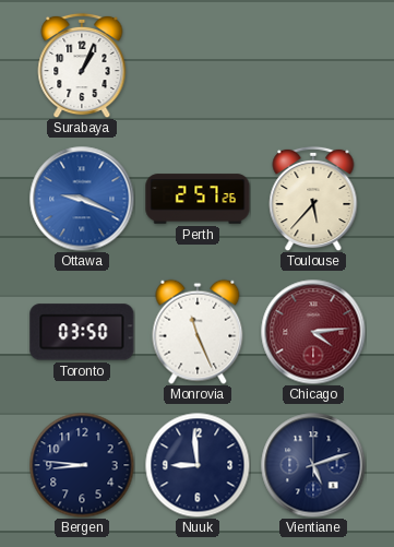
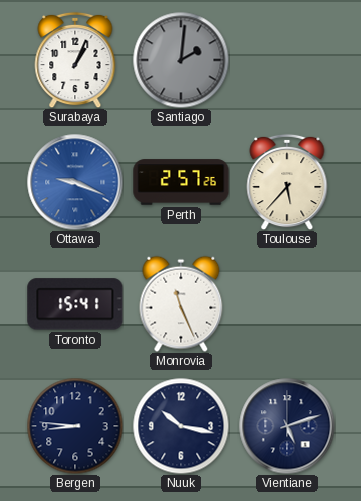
Santiago: none -> 2:01
Toronto: 03:50 -> 15:41
Chicago: 4:14 -> none
Nuuk: 8:59 -> 10:17
